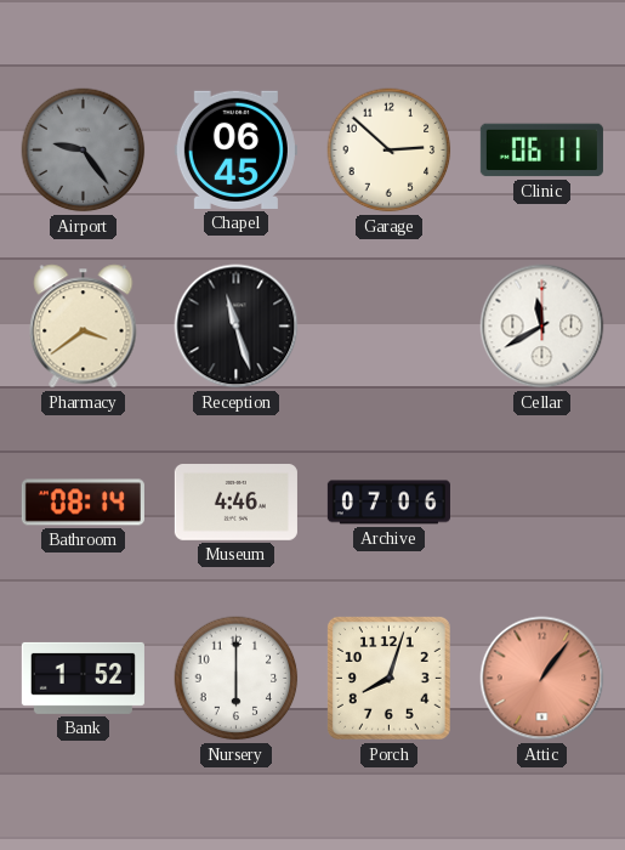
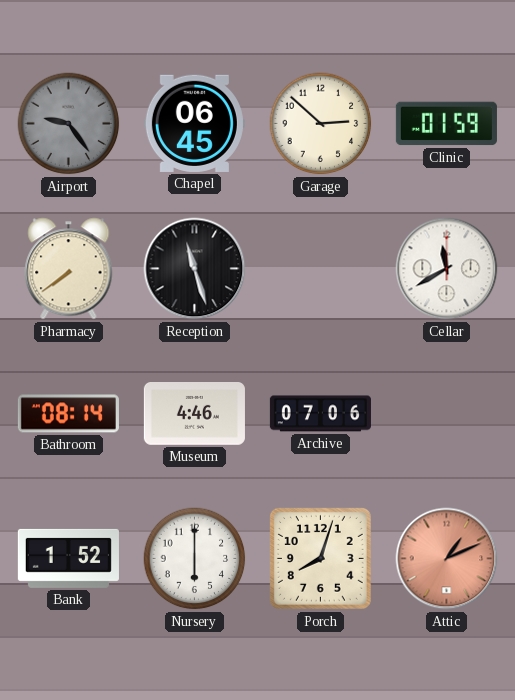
Clinic: 06:11 -> 01:59
Pharmacy: 3:39 -> 7:39
Attic: 1:06 -> 1:11
